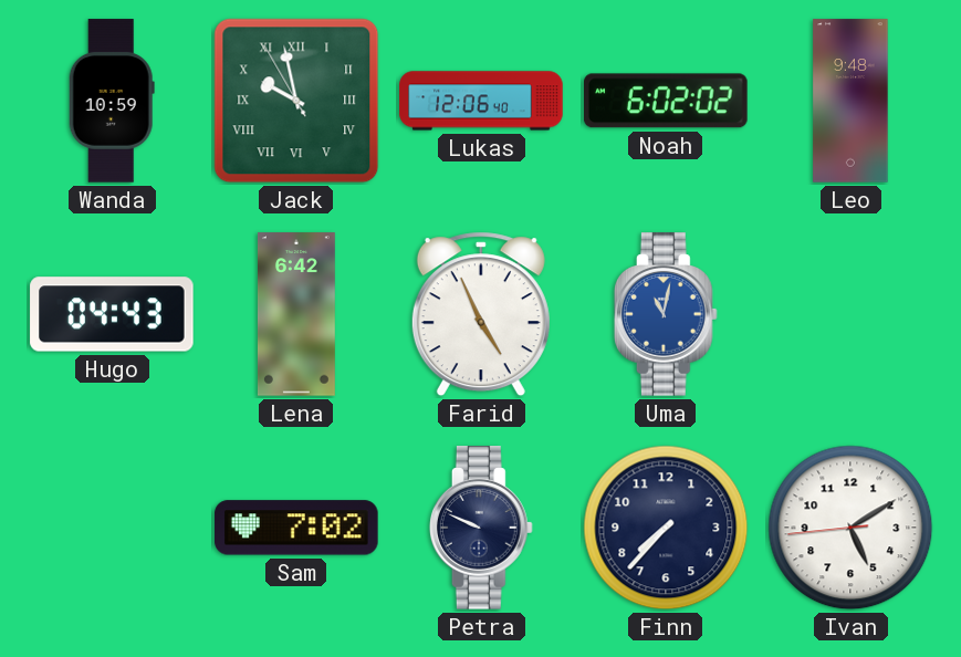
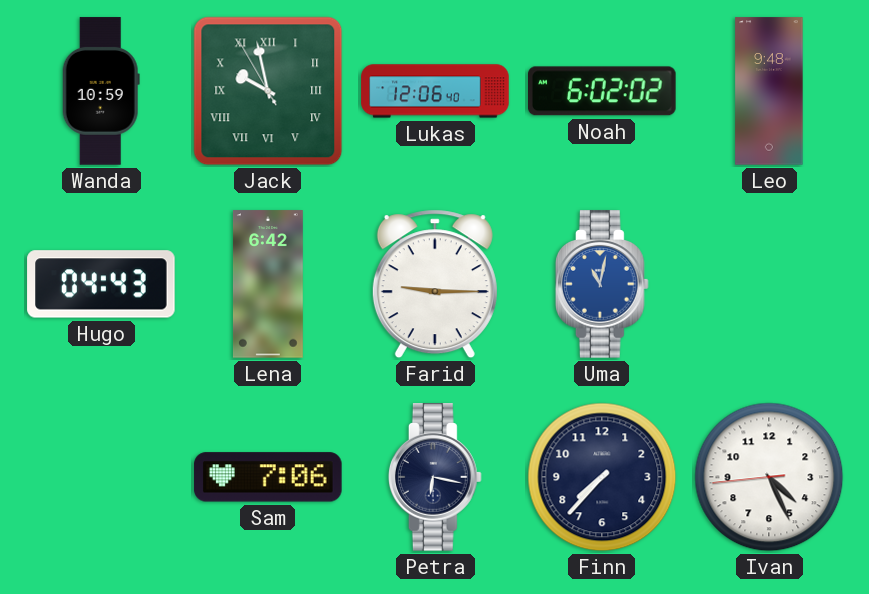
Farid: 4:56 -> 9:15
Sam: 7:02 -> 7:06
Petra: 9:49 -> 6:17
Ivan: 5:09 -> 4:25
